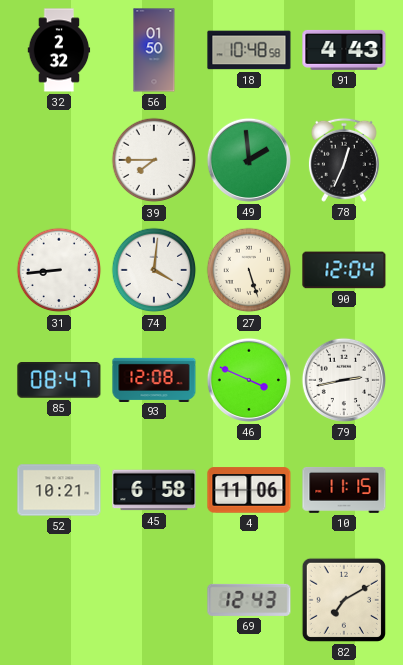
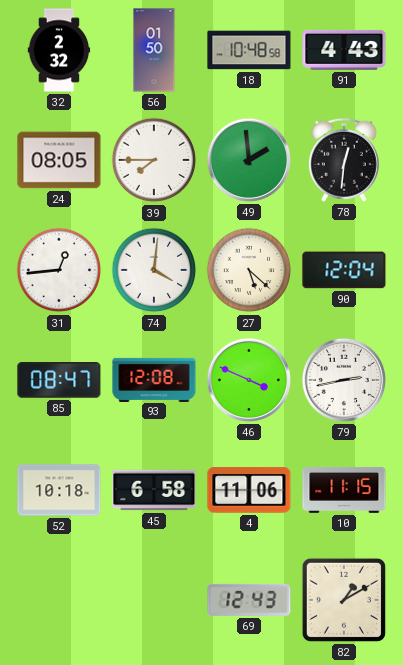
24: none -> 08:05
78: 12:34 -> 12:31
31: 8:44 -> 12:44
27: 5:27 -> 5:22
52: 10:21 -> 10:18
82: 7:10 -> 1:10
